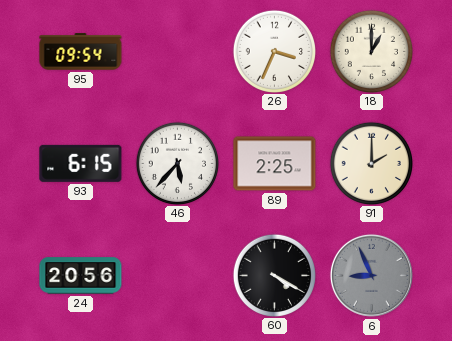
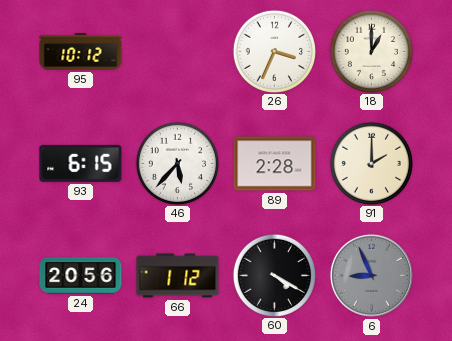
95: 09:54 -> 10:12
89: 2:25 -> 2:28
66: none -> 1:12
